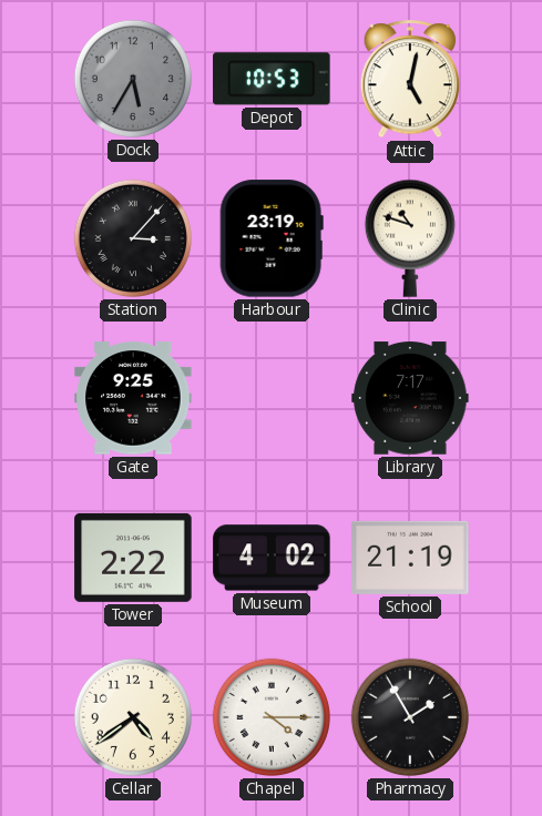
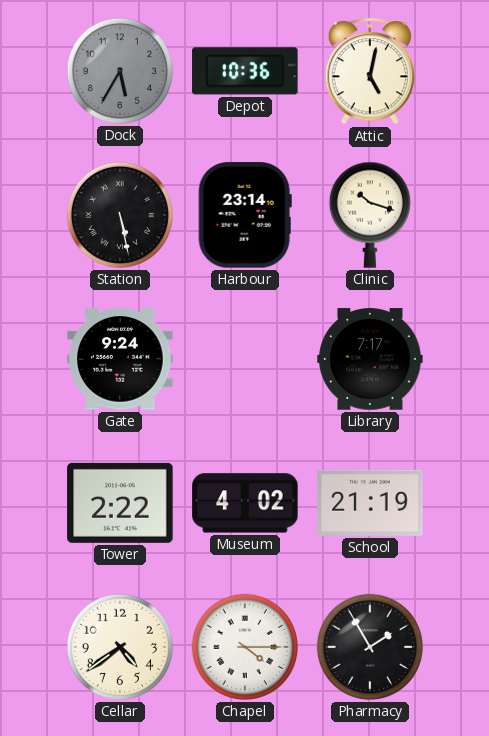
Depot: 10:53 -> 10:36
Station: 3:07 -> 5:28
Harbour: 23:19 -> 23:14
Clinic: 10:48 -> 10:18
Gate: 9:25 -> 9:24
